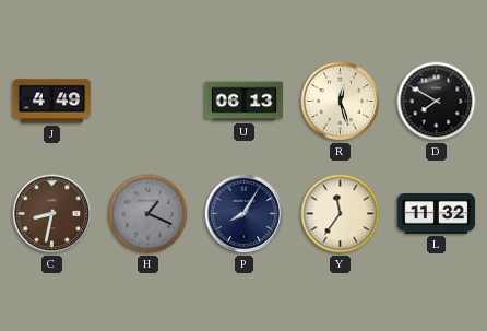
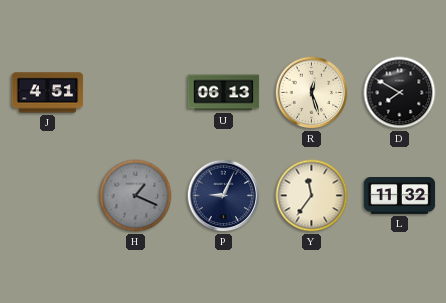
J: 4:49 -> 4:51
C: 8:32 -> none
P: 8:05 -> 9:04
